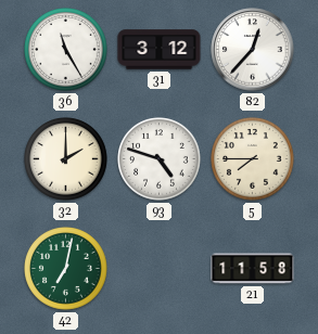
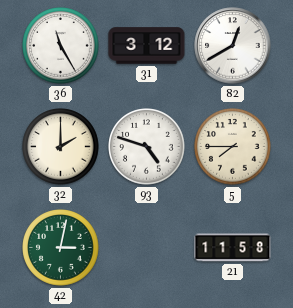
82: 12:37 -> 12:40
42: 7:02 -> 3:02
